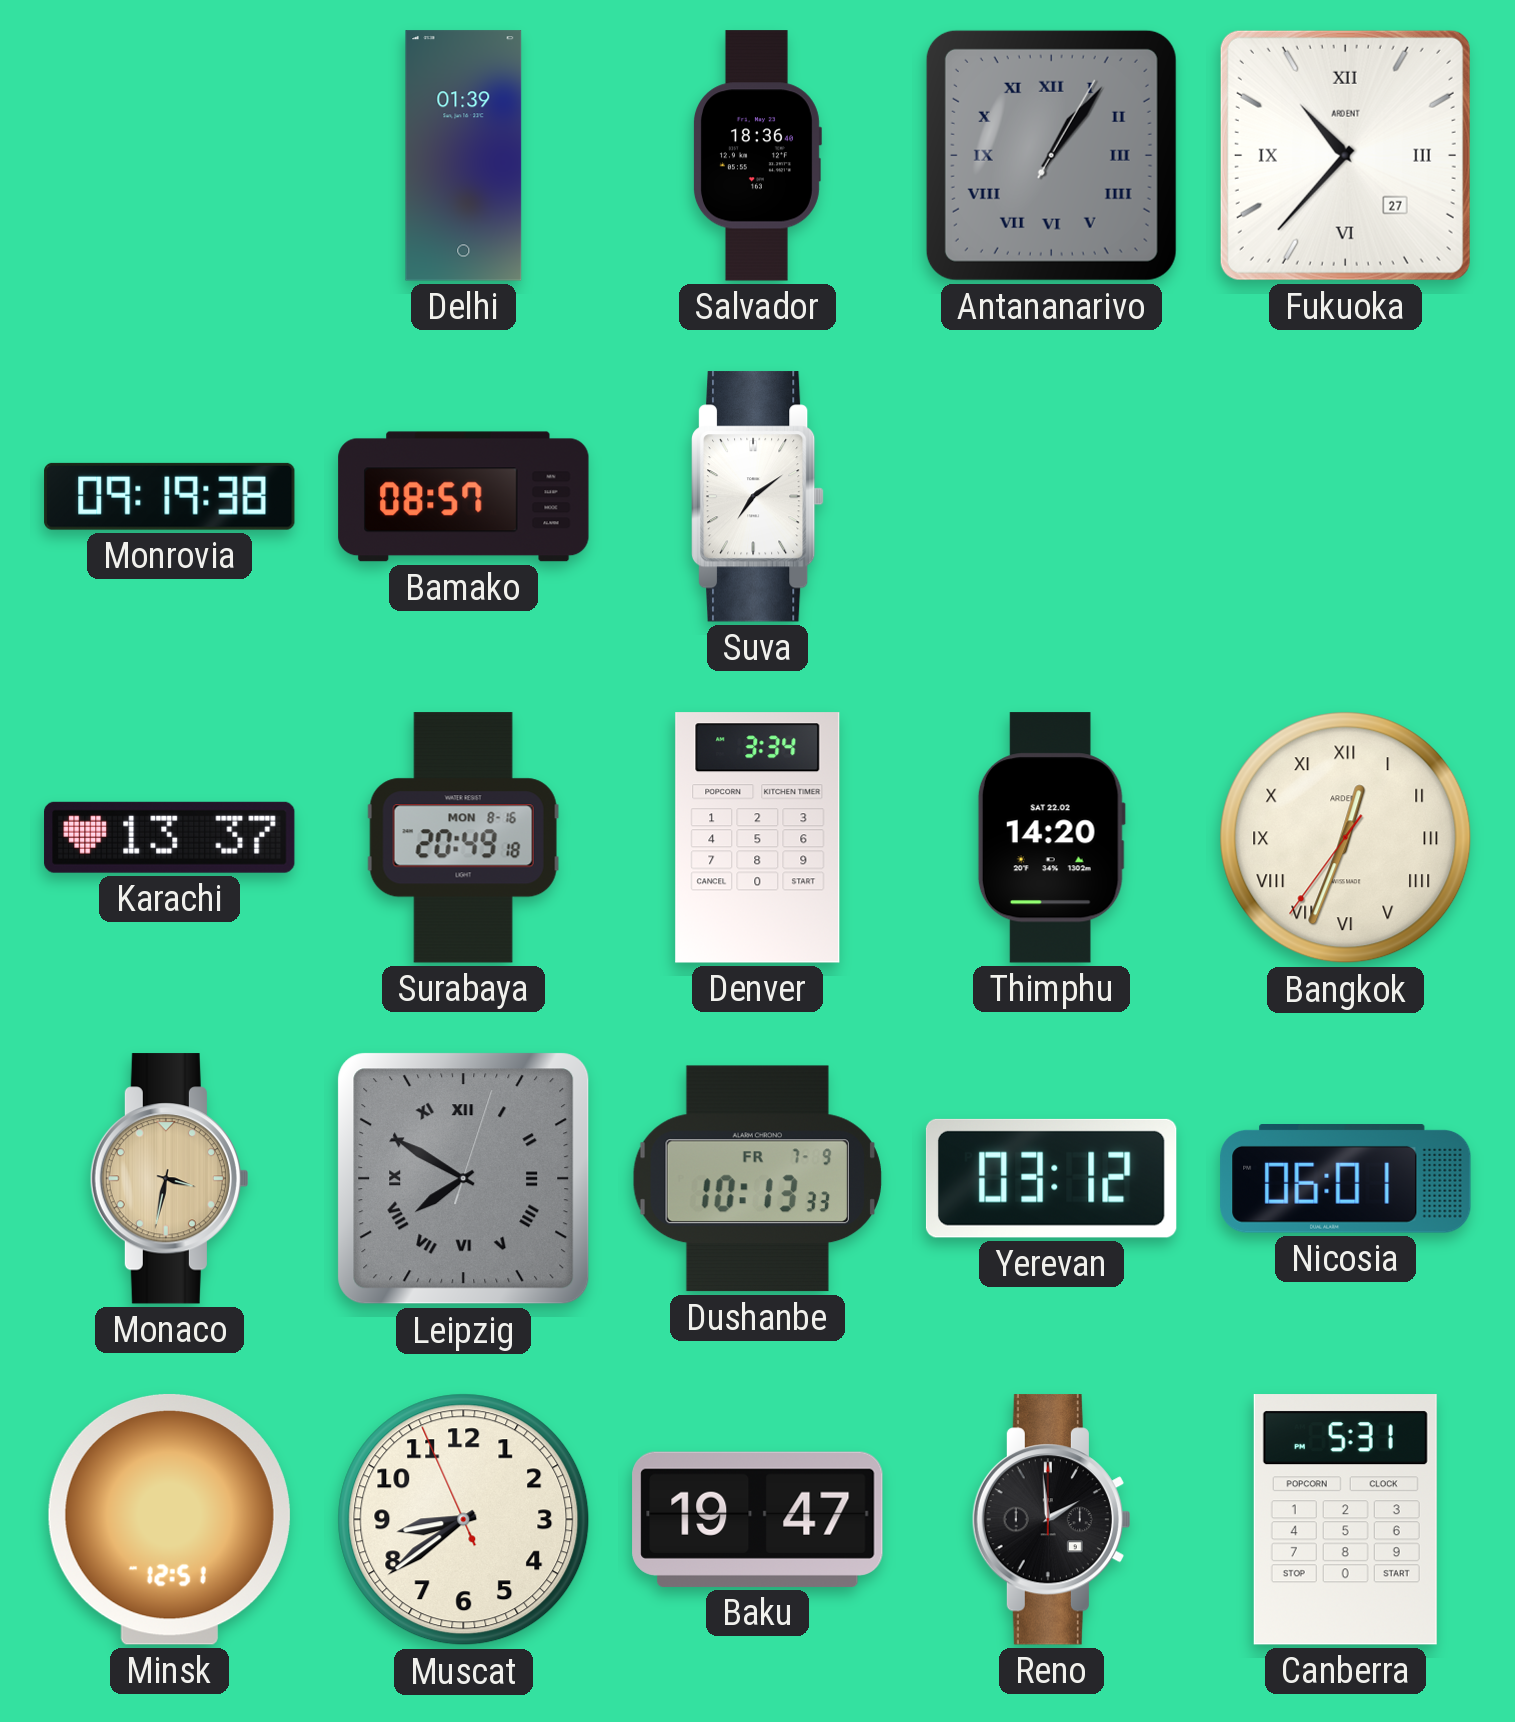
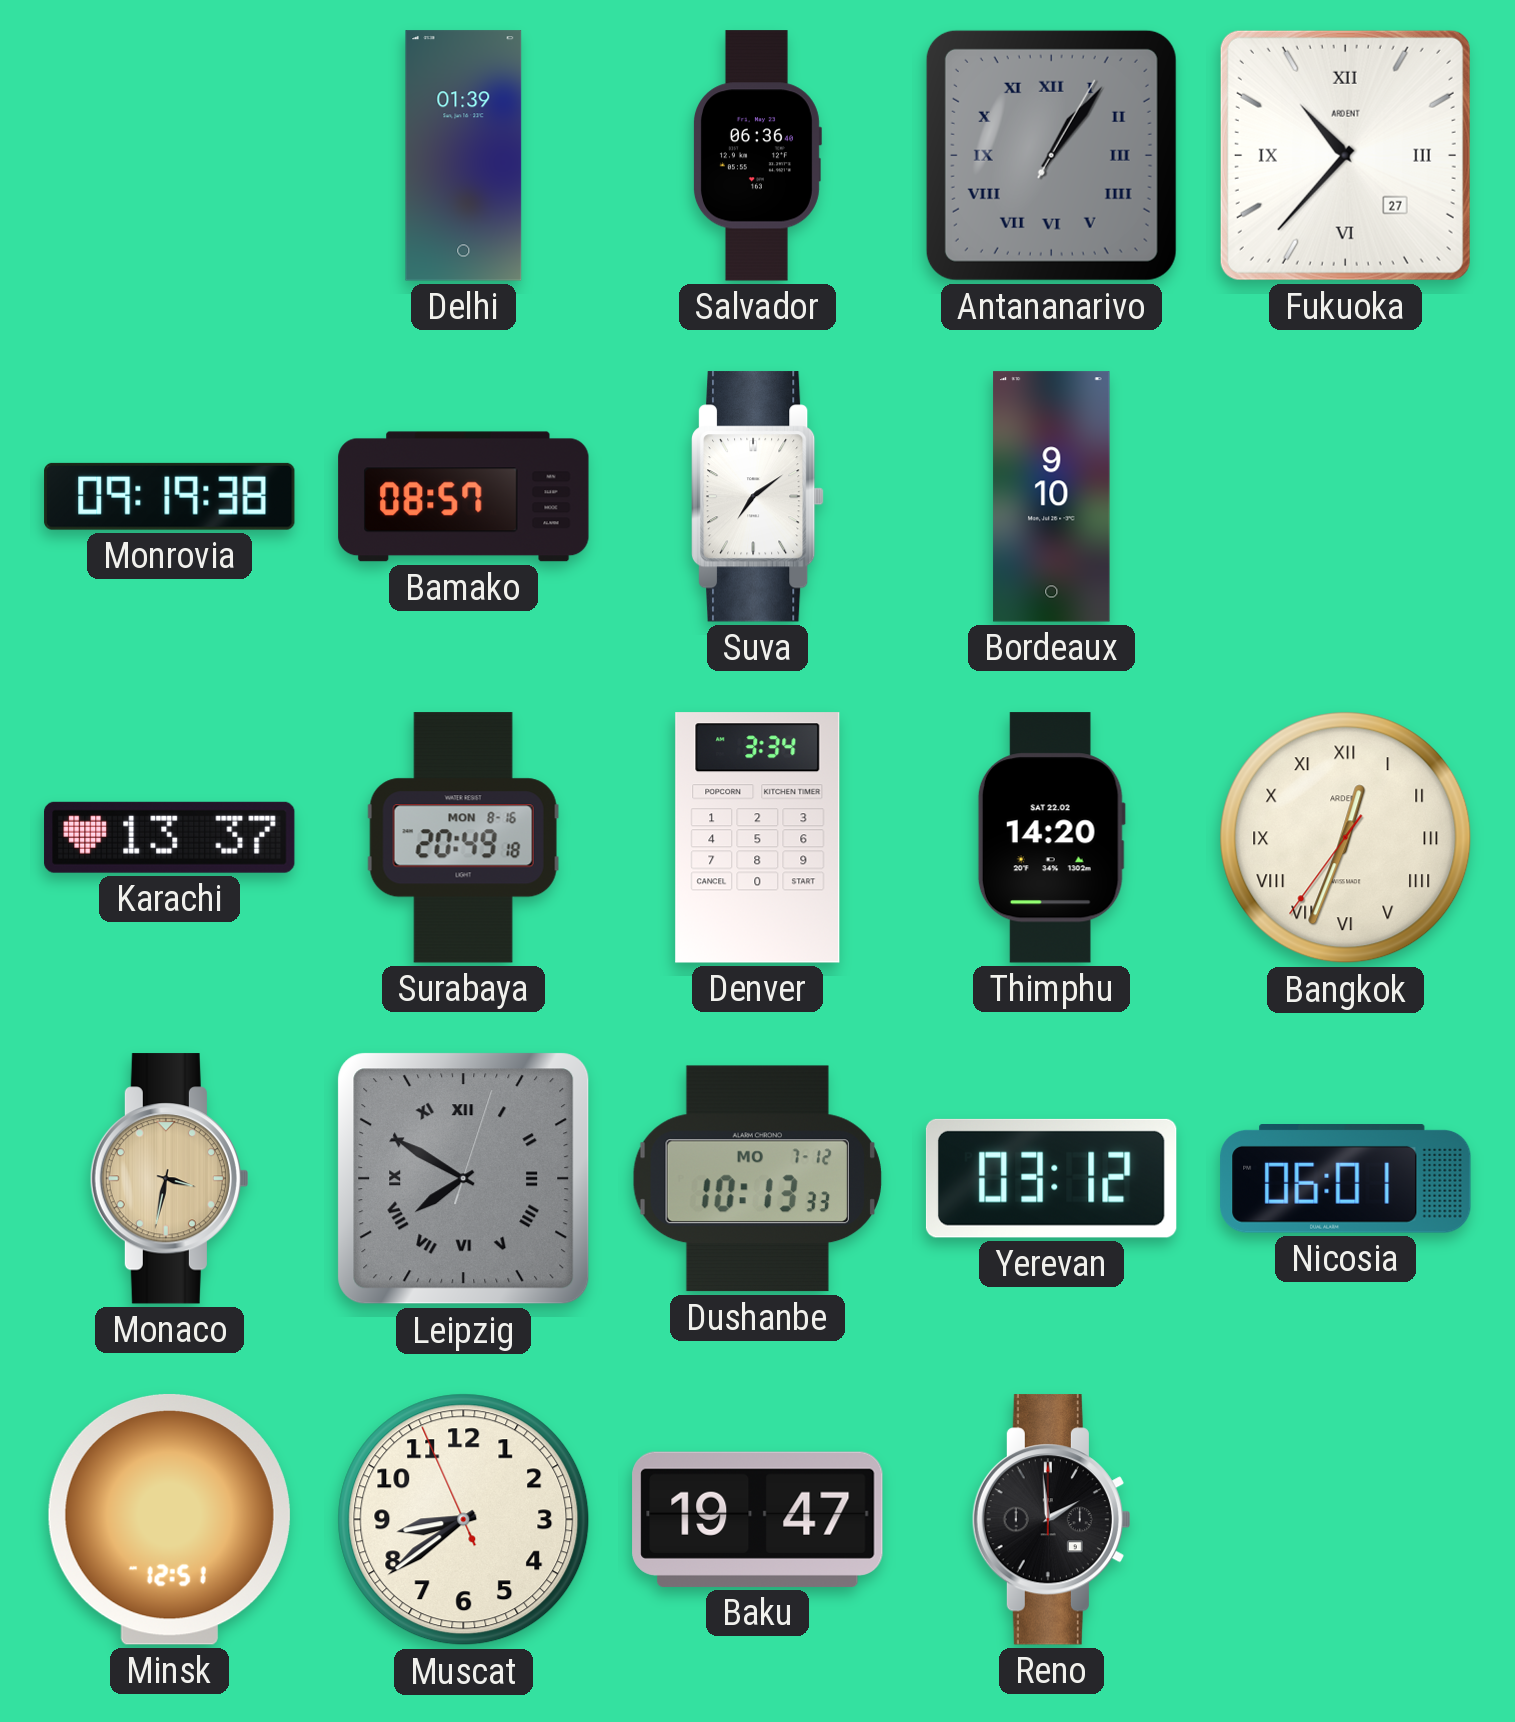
Salvador: 18:36 -> 06:36
Bordeaux: none -> 9:10
Dushanbe date: FR 7-9 -> MO 7-12
Canberra: 5:31 -> none
